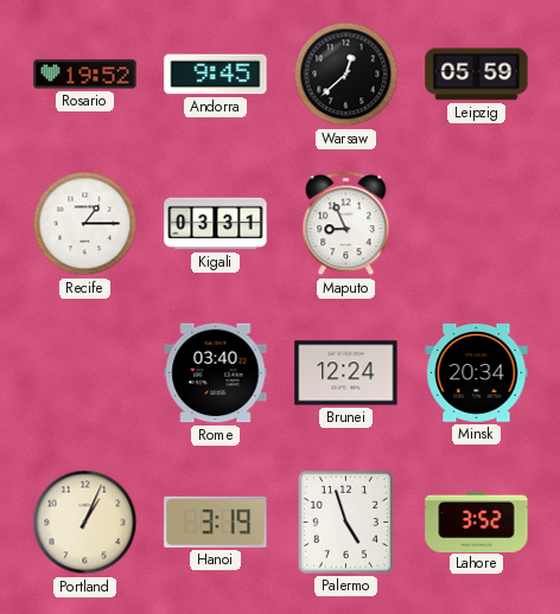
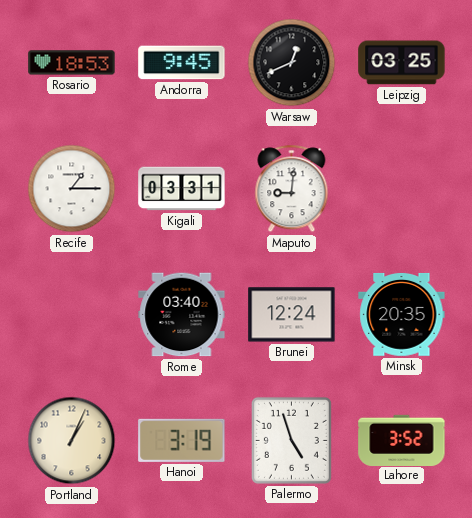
Rosario: 19:52 -> 18:53
Warsaw: 12:38 -> 12:41
Leipzig: 05:59 -> 03:25
Maputo: 8:56 -> 9:01
Minsk: 20:34 -> 20:35
